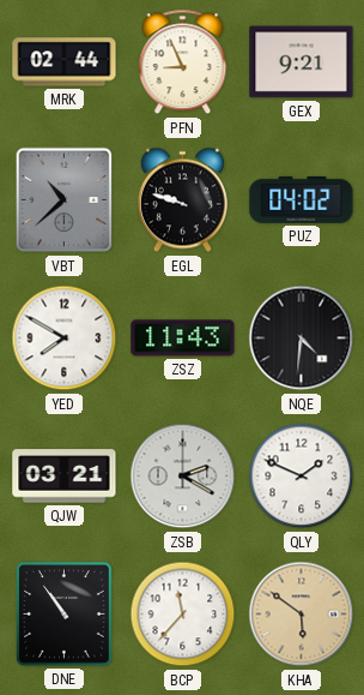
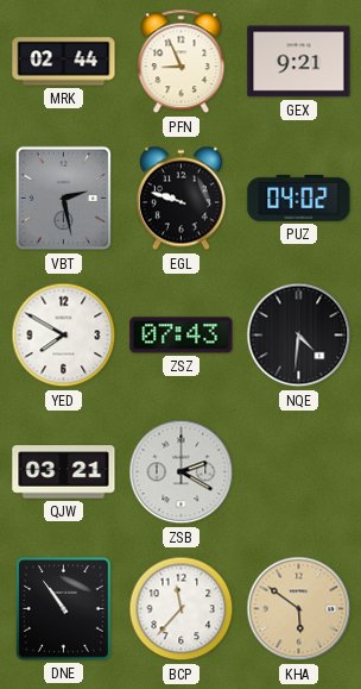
VBT: 10:38 -> 2:28
ZSZ: 11:43 -> 07:43
QLY: 1:49 -> none
